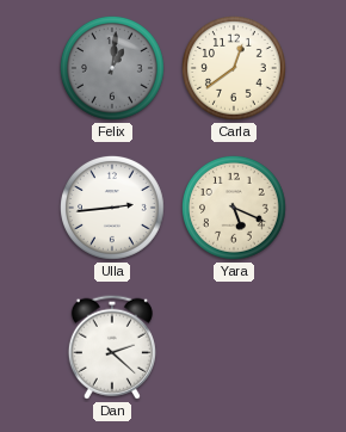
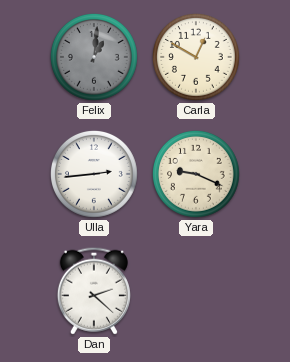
Carla: 12:39 -> 12:50
Yara: 5:19 -> 9:19
